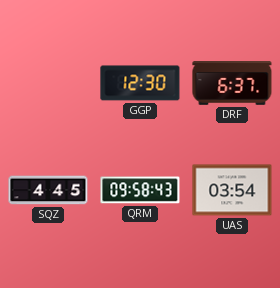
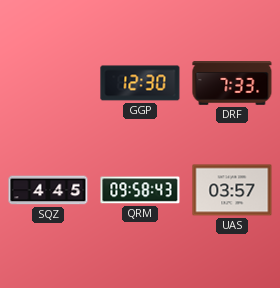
DRF: 6:37 -> 7:33
UAS: 03:54 -> 03:57
